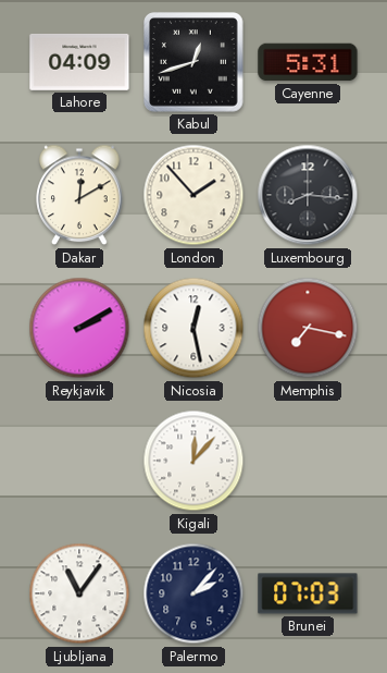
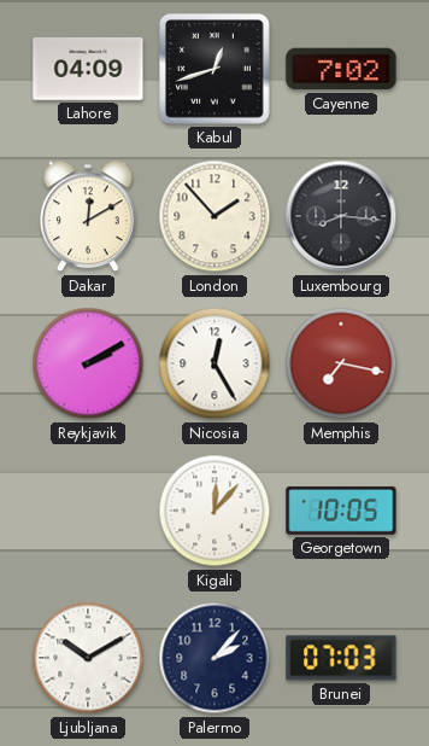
Cayenne: 5:31 -> 7:02
Nicosia: 12:28 -> 12:25
Georgetown: none -> 10:05
Ljubljana: 11:06 -> 10:10
